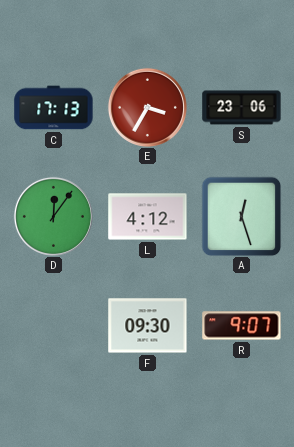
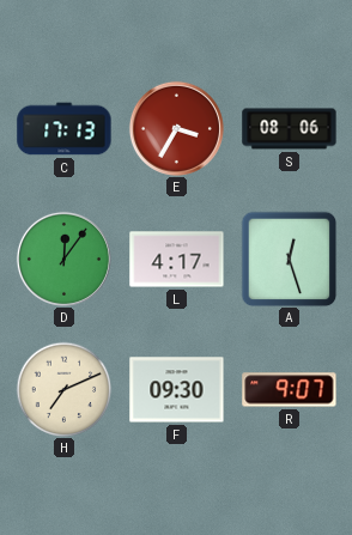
S: 23:06 -> 08:06
L: 4:12 -> 4:17
H: none -> 7:11
